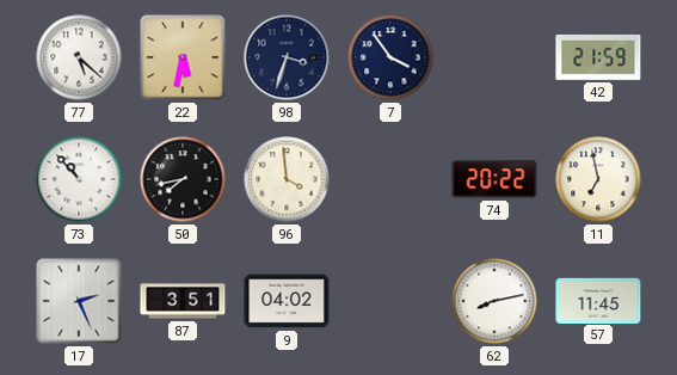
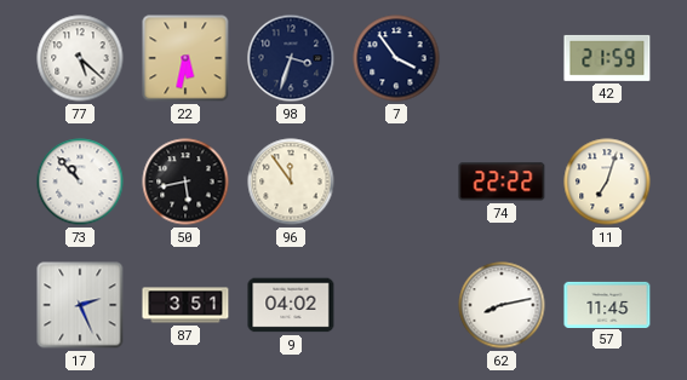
50: 7:43 -> 5:43
96: 3:59 -> 11:54
74: 20:22 -> 22:22
11: 6:58 -> 7:03
